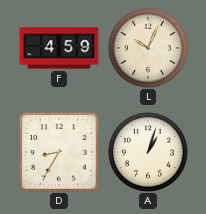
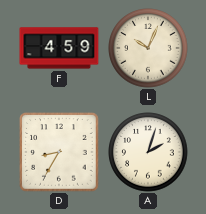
A: 1:03 -> 2:03
